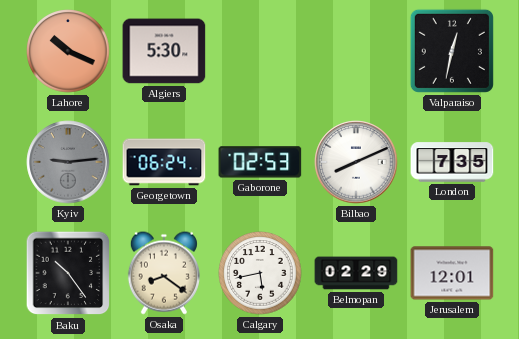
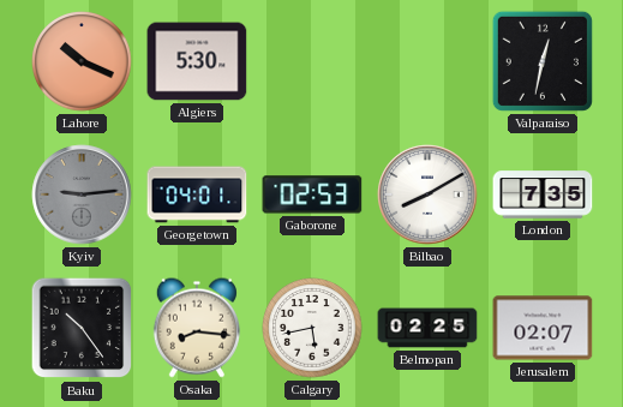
Georgetown: 06:24 -> 04:01
Bilbao: 8:11 -> 8:10
Osaka: 8:21 -> 8:16
Belmopan: 02:29 -> 02:25
Jerusalem: 12:01 -> 02:07
